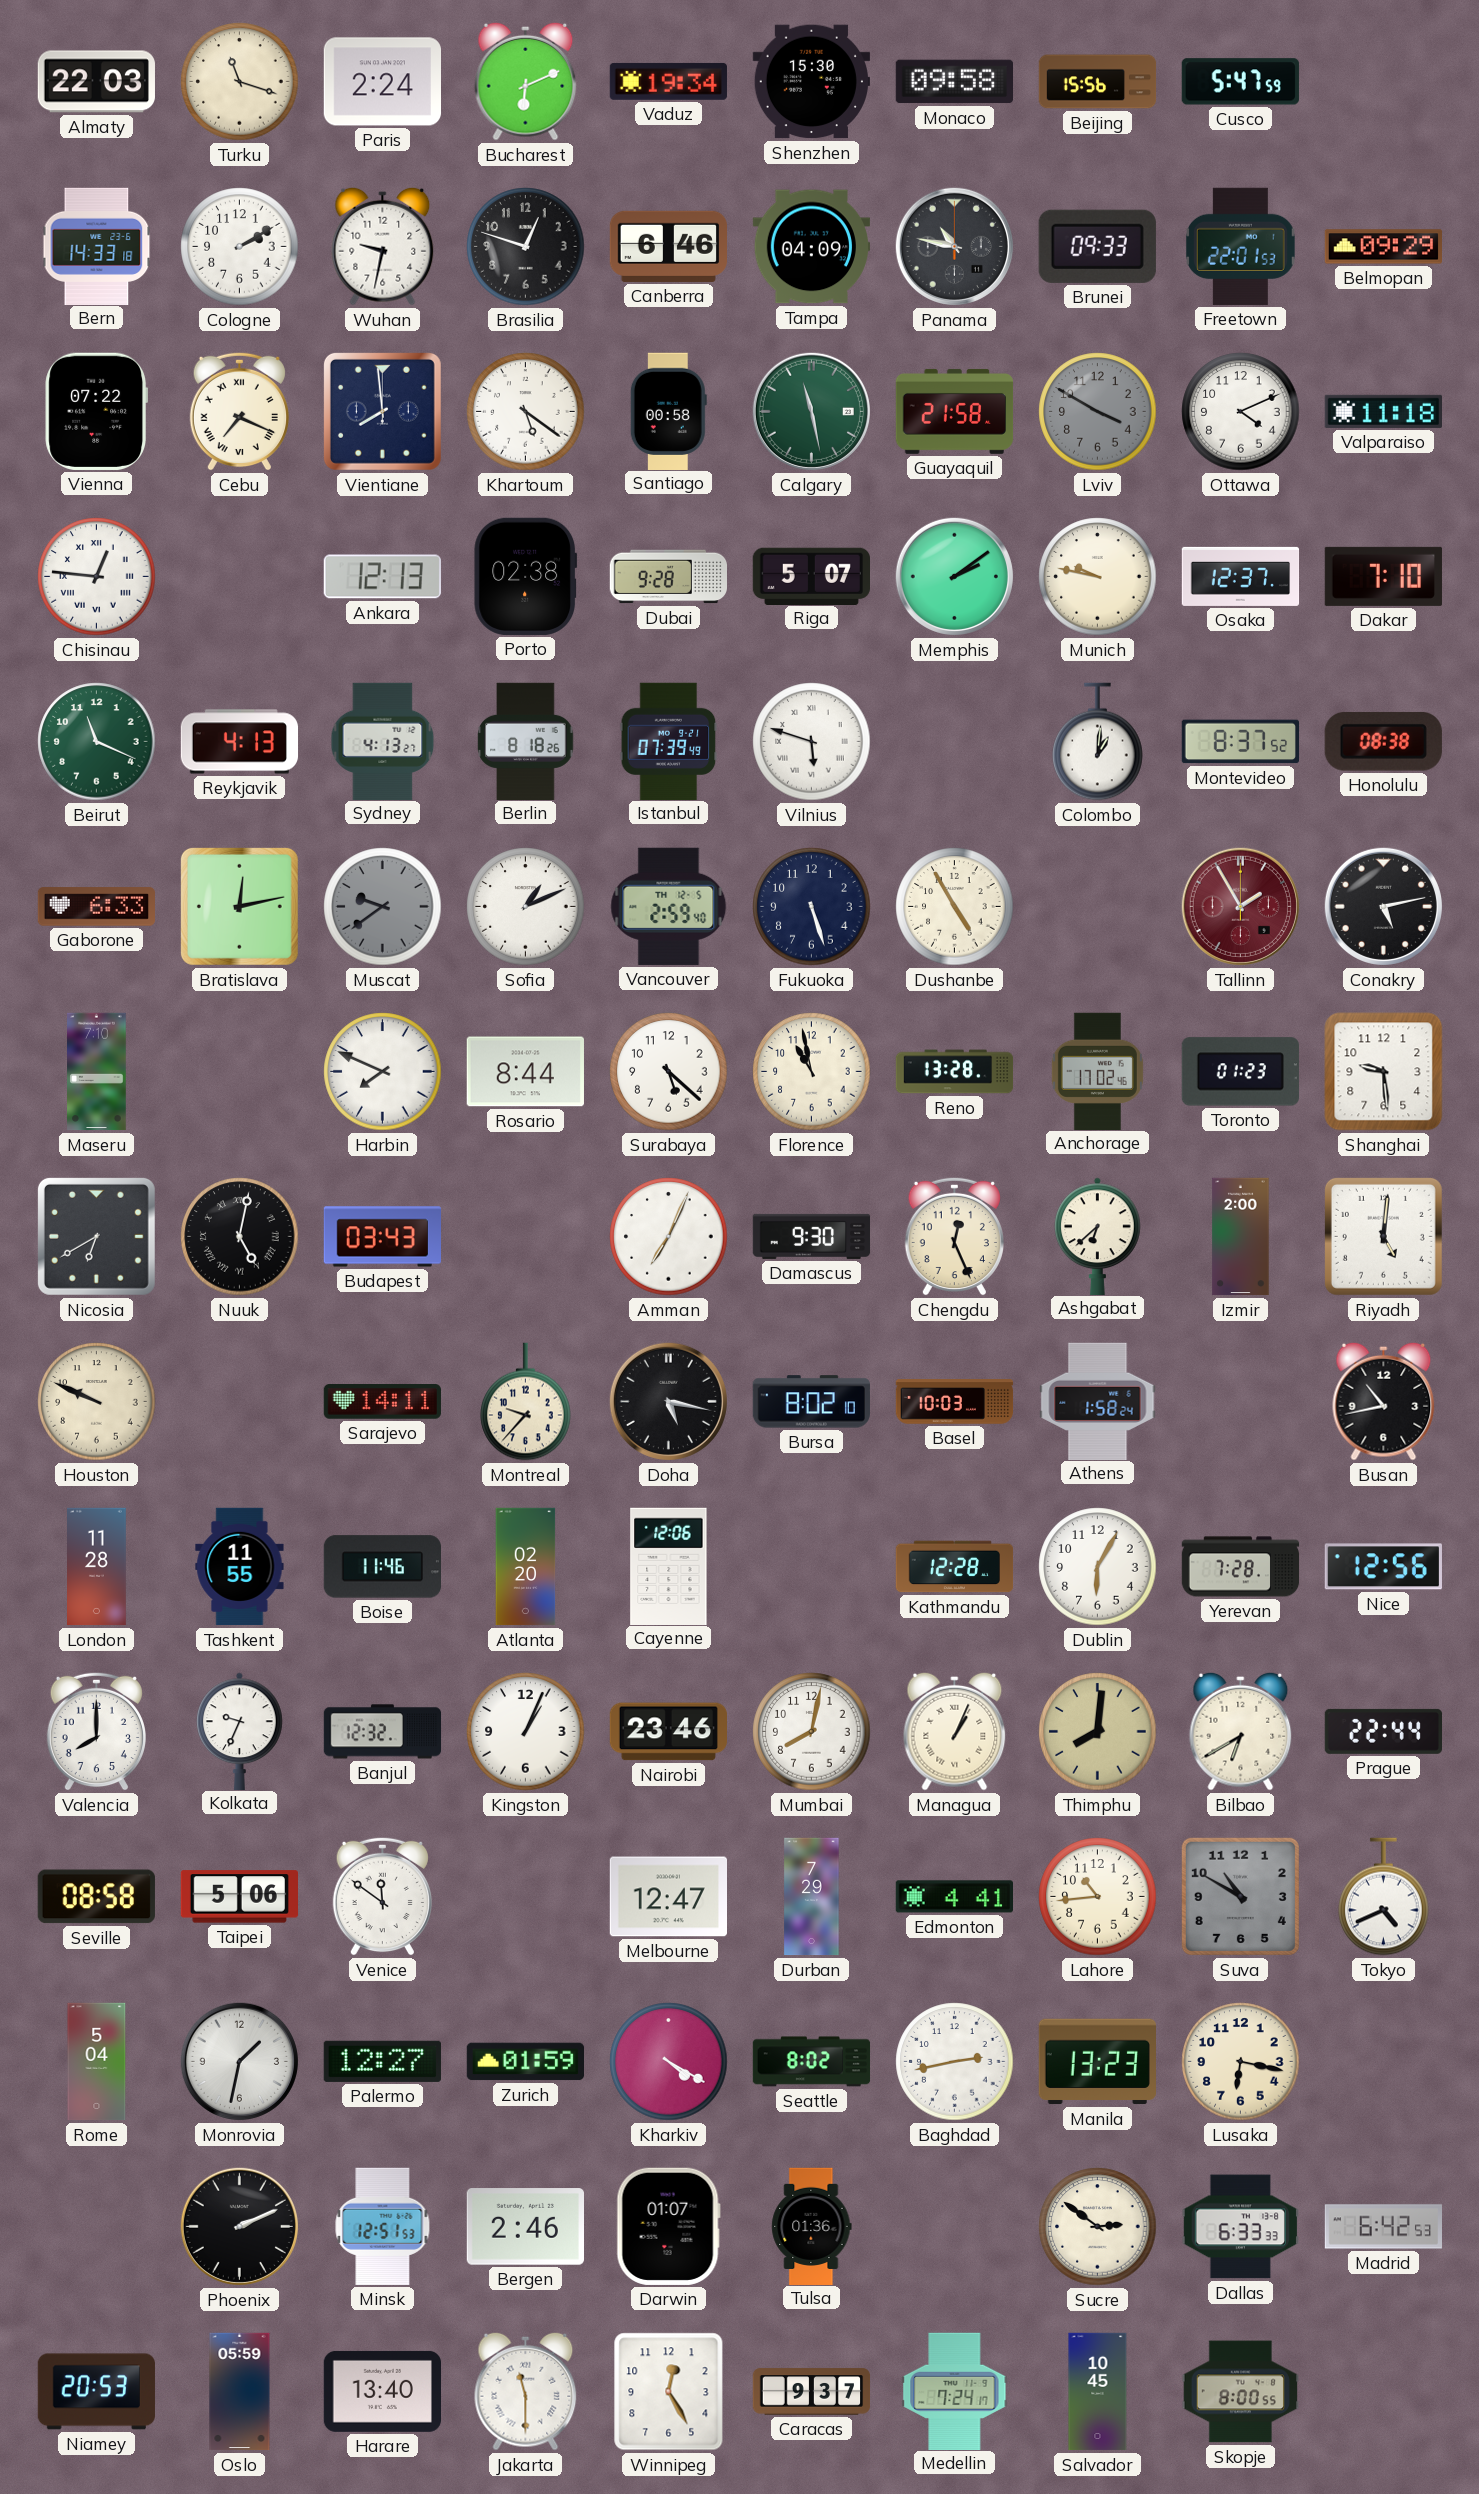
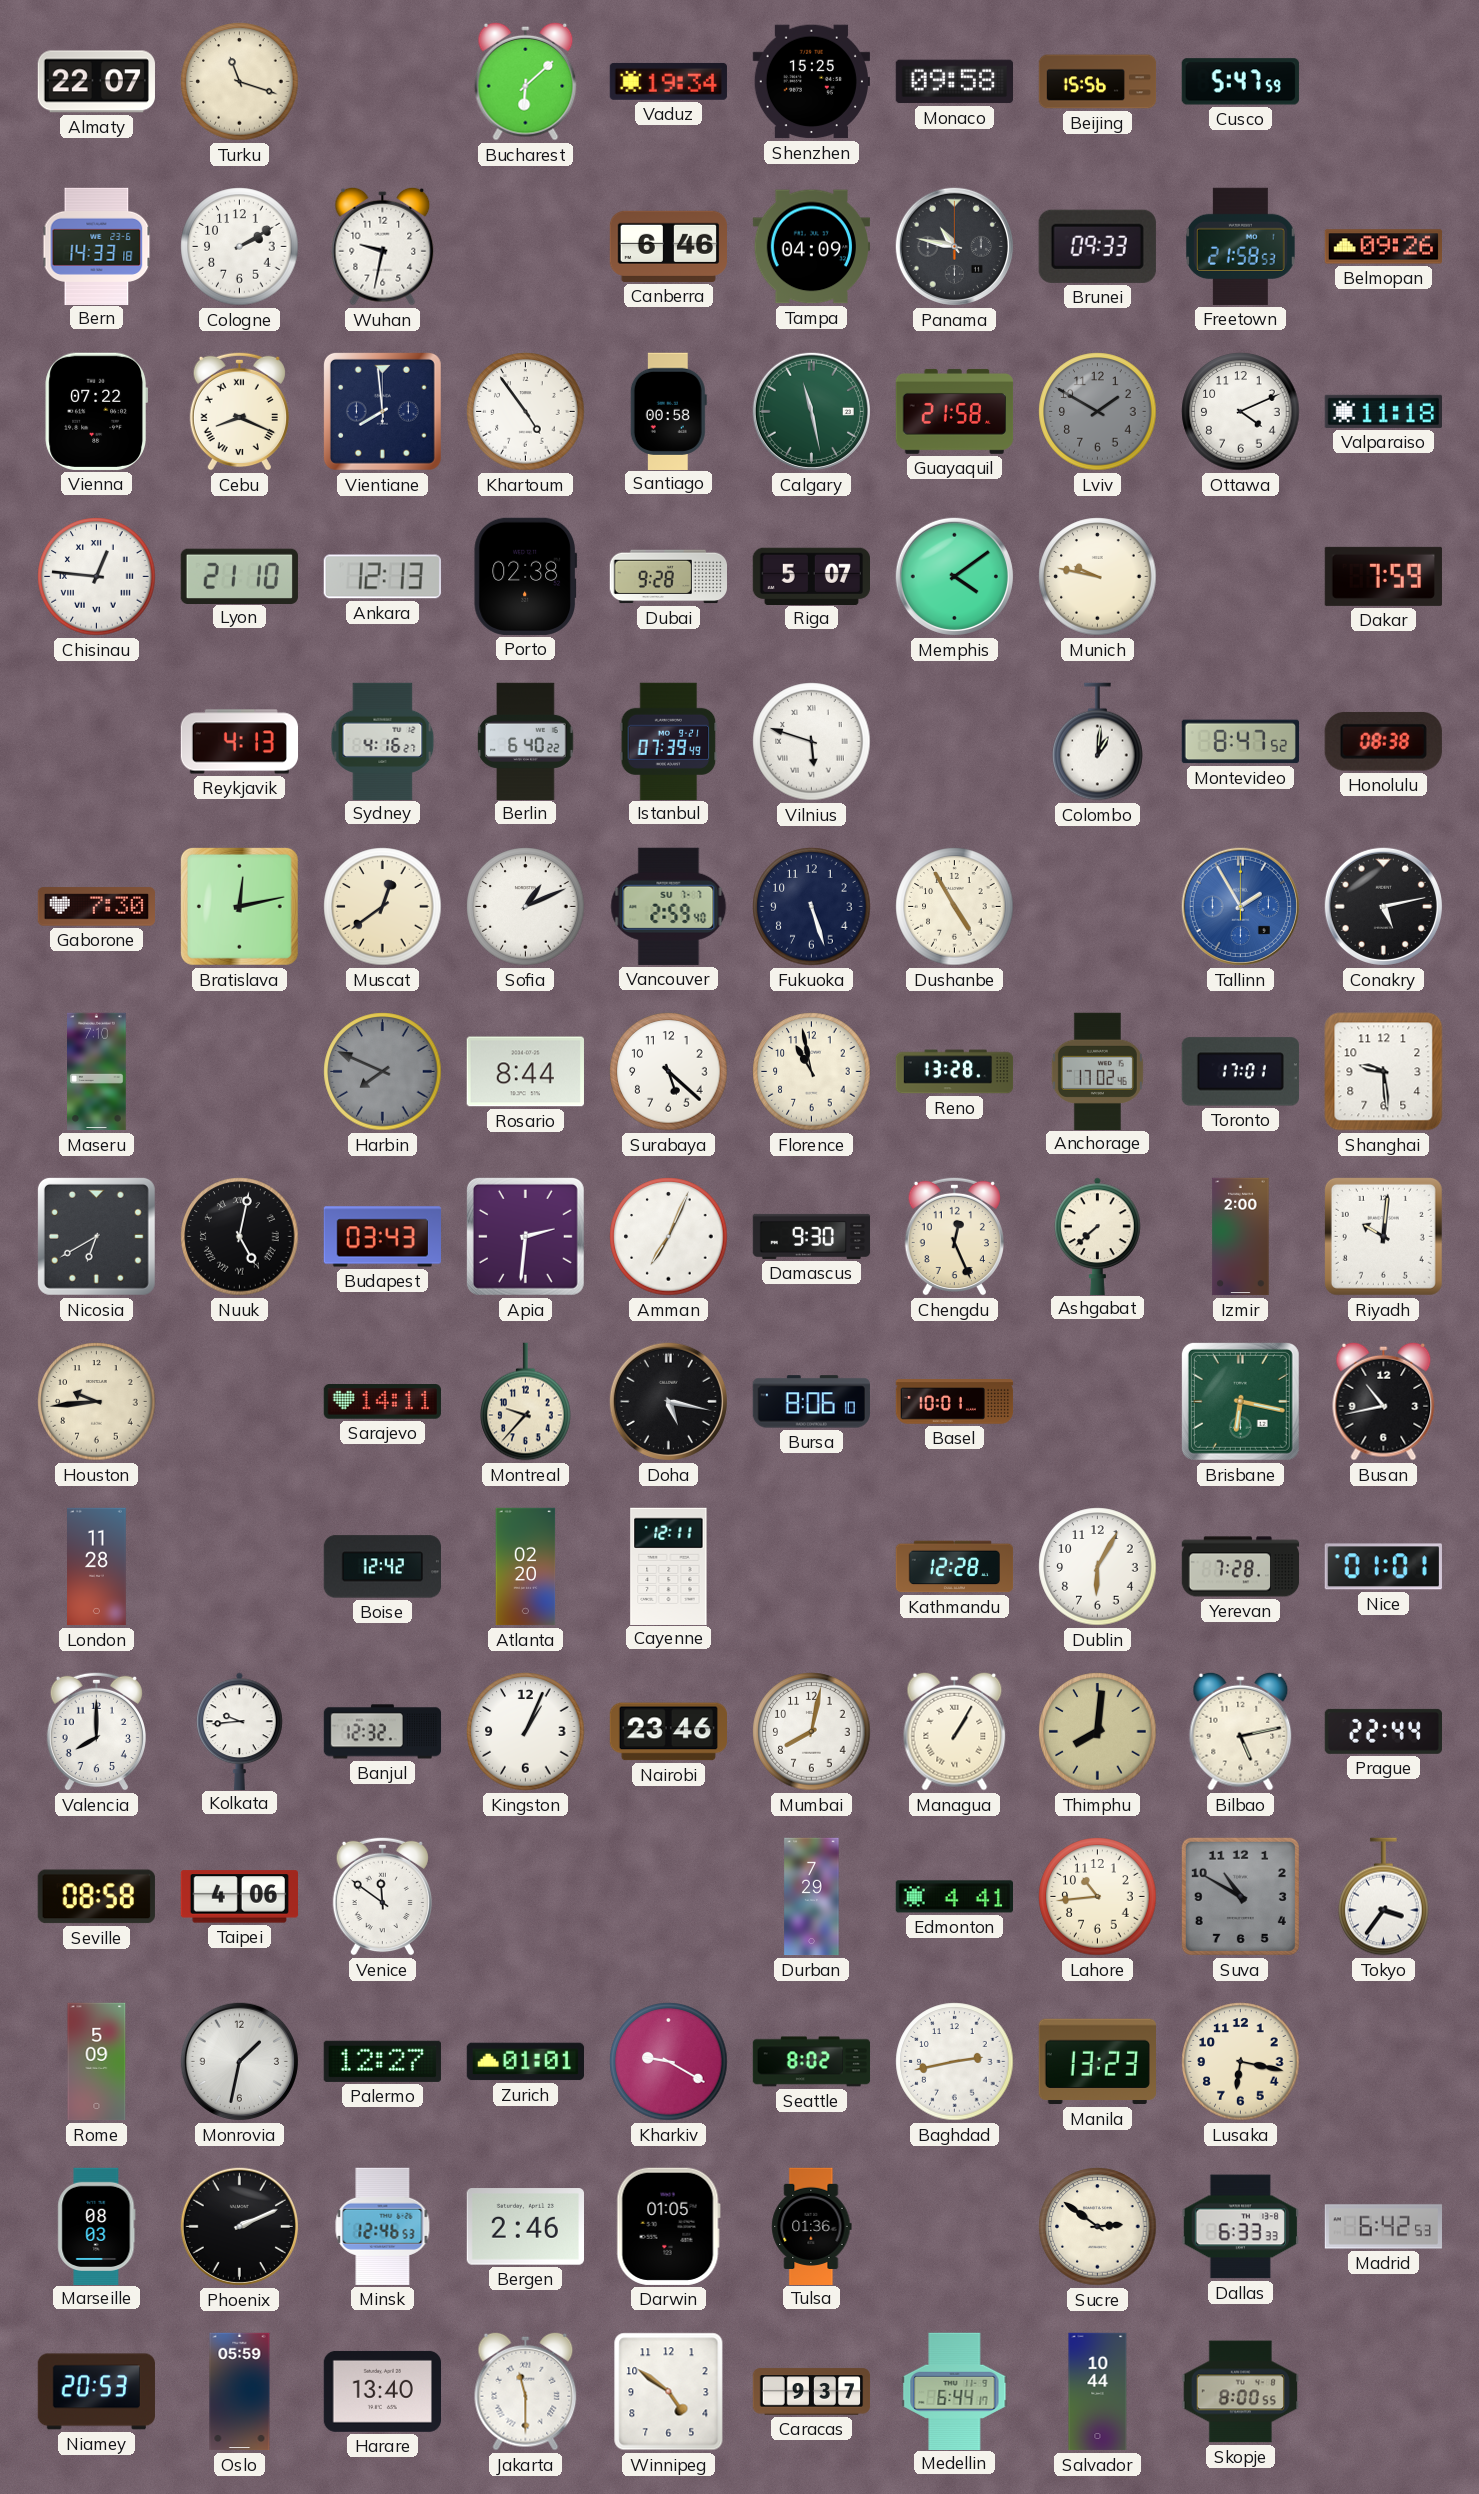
Almaty: 22:03 -> 22:07
Paris: 2:24 -> none
Bucharest: 6:11 -> 6:08
Shenzhen: 15:30 -> 15:25
Brasilia: 12:48 -> none
Freetown: 22:01 -> 21:58
Belmopan: 09:29 -> 09:26
Cebu: 7:19 -> 8:19
Khartoum: 5:21 -> 4:54
Lviv: 3:50 -> 1:50
Lyon: none -> 21:10
Memphis: 2:09 -> 4:09
Osaka: 12:37 -> none
Dakar: 7:10 -> 7:59
Beirut: 11:19 -> none
Sydney: 4:13 -> 4:16
Berlin: 8:18 -> 6:40
Montevideo: 8:37 -> 8:47
Gaborone: 6:33 -> 7:30
Muscat: 9:39 -> 12:39
Muscat dial: grey -> cream
Vancouver date: TH 12-5 -> SU 7-7
Tallinn dial: burgundy -> blue
Harbin dial: white -> grey
Toronto: 01:23 -> 17:01
Apia: none -> 2:31
Ashgabat: 6:38 -> 7:38
Riyadh: 5:01 -> 10:01
Houston: 9:49 -> 9:44
Bursa: 8:02 -> 8:06
Basel: 10:03 -> 10:01
Athens: 1:58 -> none
Brisbane: none -> 6:17
Tashkent: 11:55 -> none
Boise: 11:46 -> 12:42
Cayenne: 12:06 -> 12:11
Nice: 12:56 -> 01:01
Kolkata: 9:34 -> 9:44
Managua: 1:04 -> 1:05
Bilbao: 6:40 -> 5:13
Taipei: 5:06 -> 4:06
Melbourne: 12:47 -> none
Tokyo: 4:41 -> 3:36
Rome: 5:04 -> 5:09
Zurich: 01:59 -> 01:01
Kharkiv: 4:20 -> 9:20
Marseille: none -> 08:03
Minsk: 12:51 -> 12:46
Darwin: 01:07 -> 01:05
Winnipeg: 12:25 -> 4:51
Medellin: 7:24 -> 6:44
Salvador: 10:45 -> 10:44
